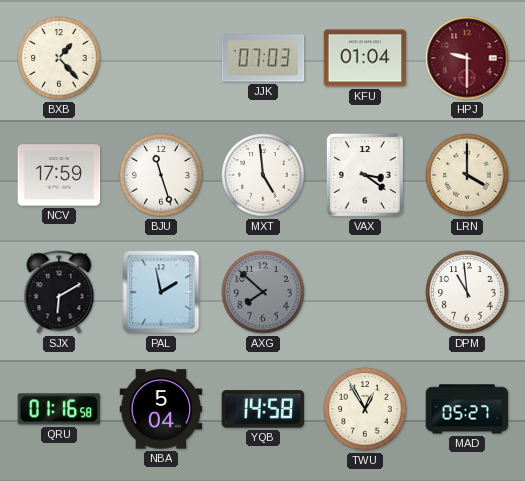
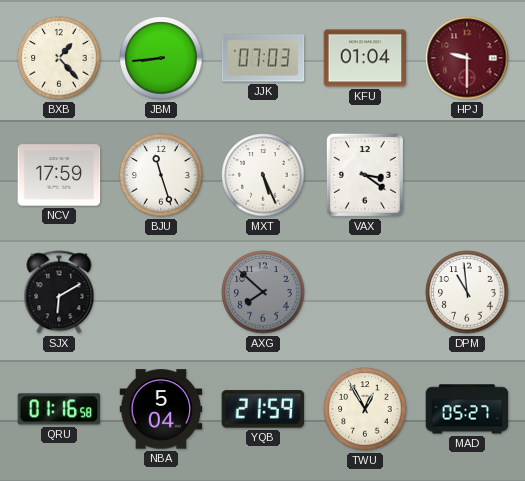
JBM: none -> 8:44
MXT: 4:59 -> 5:26
LRN: 4:00 -> none
PAL: 1:58 -> none
YQB: 14:58 -> 21:59
